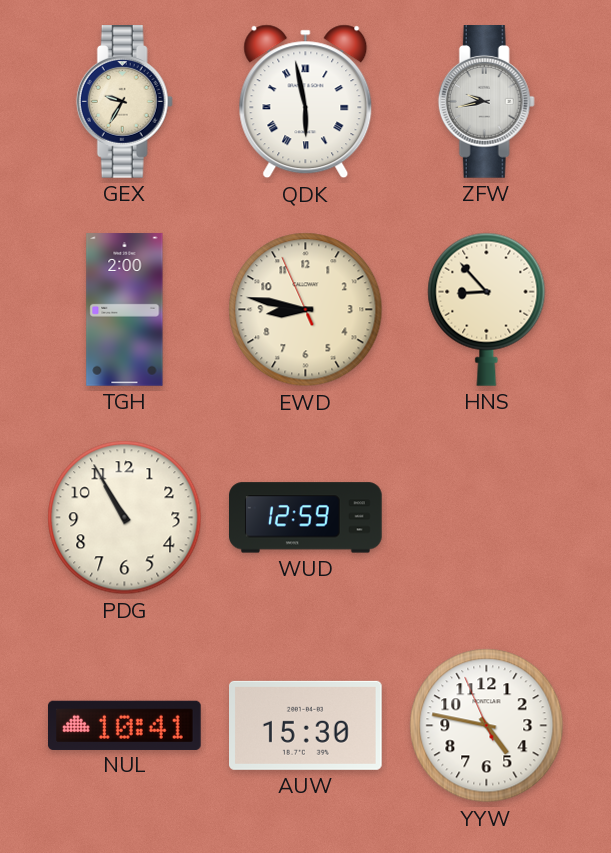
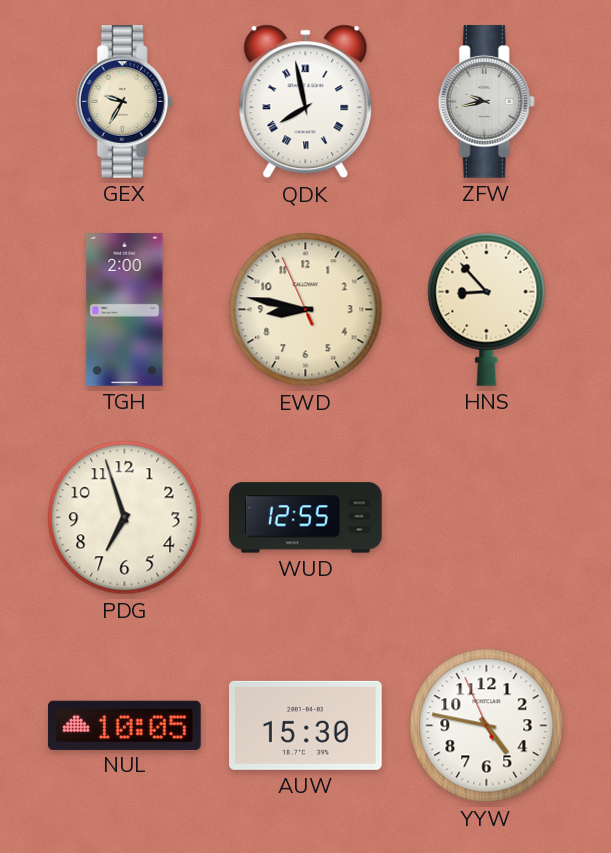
QDK: 5:58 -> 7:58
PDG: 10:55 -> 6:57
WUD: 12:59 -> 12:55
NUL: 10:41 -> 10:05
